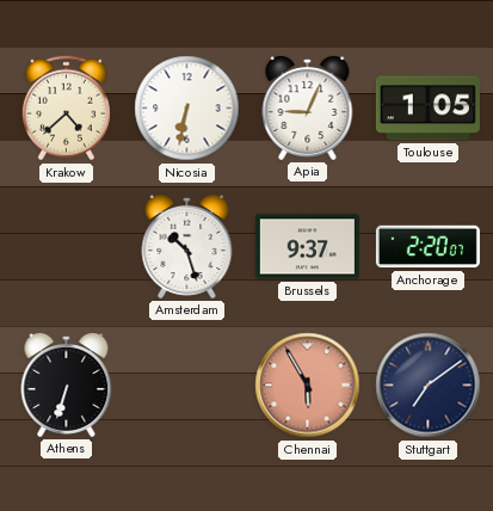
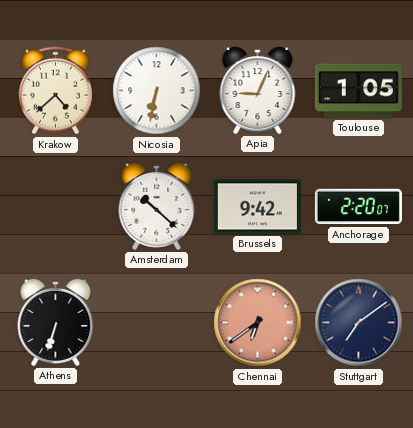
Amsterdam: 10:27 -> 10:22
Brussels: 9:37 -> 9:42
Chennai: 5:55 -> 6:39
